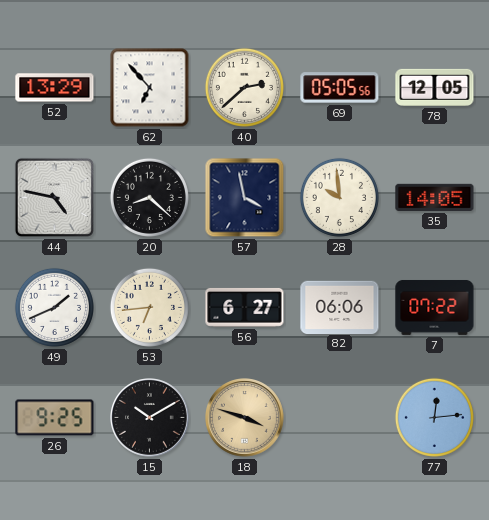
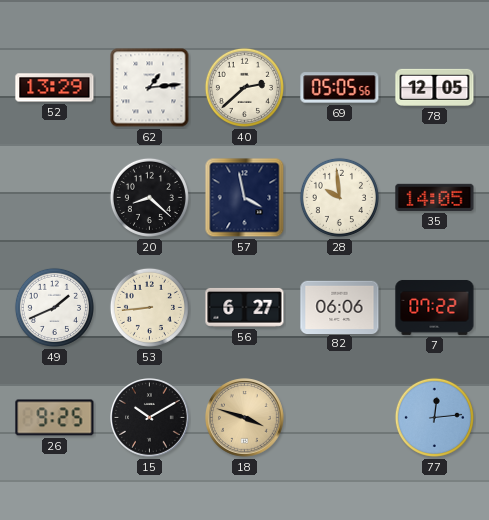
62: 6:53 -> 1:14
44: 4:47 -> none
53: 6:44 -> 8:44
